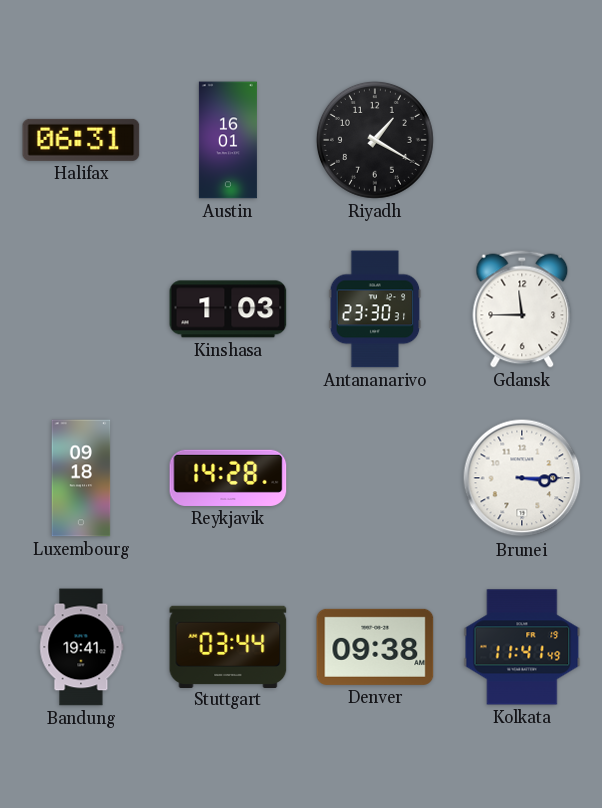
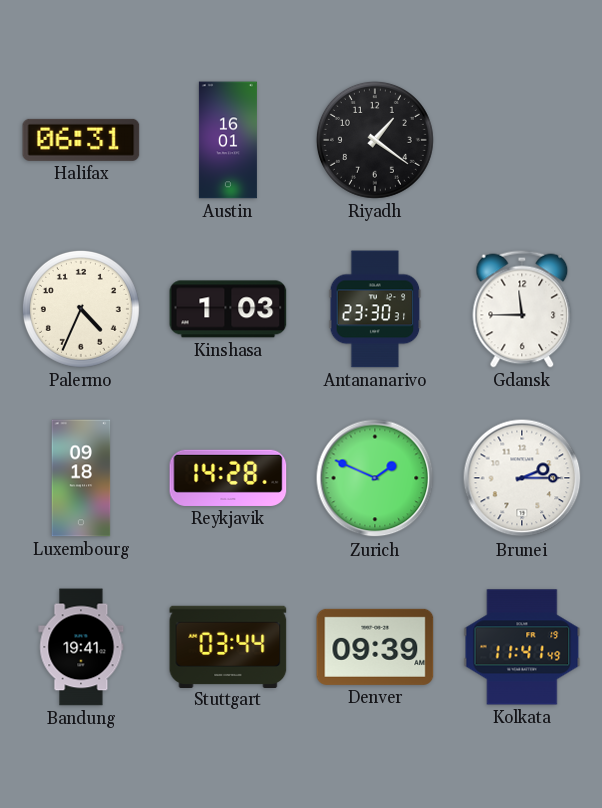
Riyadh: 1:20 -> 1:21
Palermo: none -> 4:34
Zurich: none -> 1:49
Brunei: 3:15 -> 2:15
Denver: 09:38 -> 09:39
